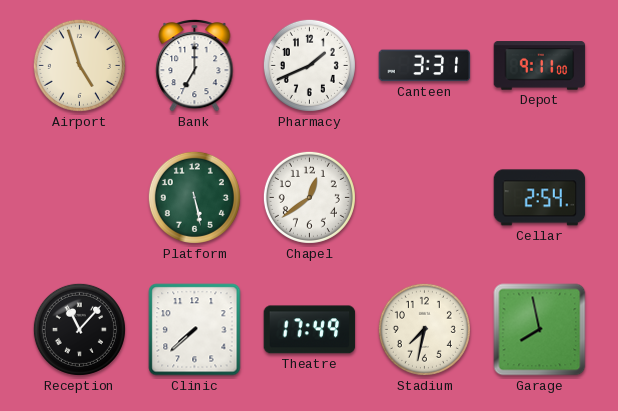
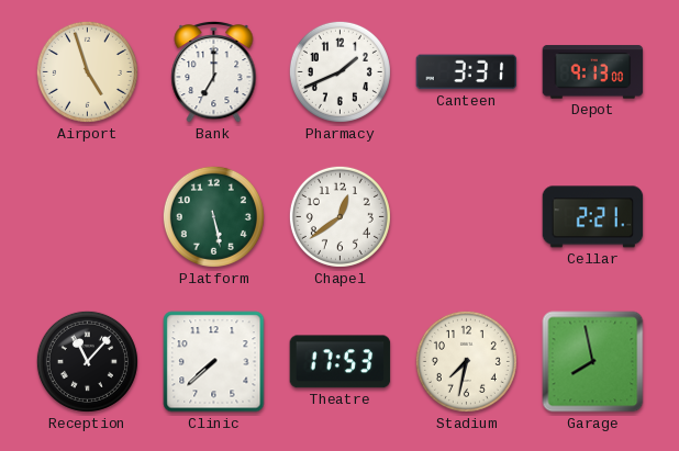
Depot: 9:11 -> 9:13
Cellar: 2:54 -> 2:21
Theatre: 17:49 -> 17:53
